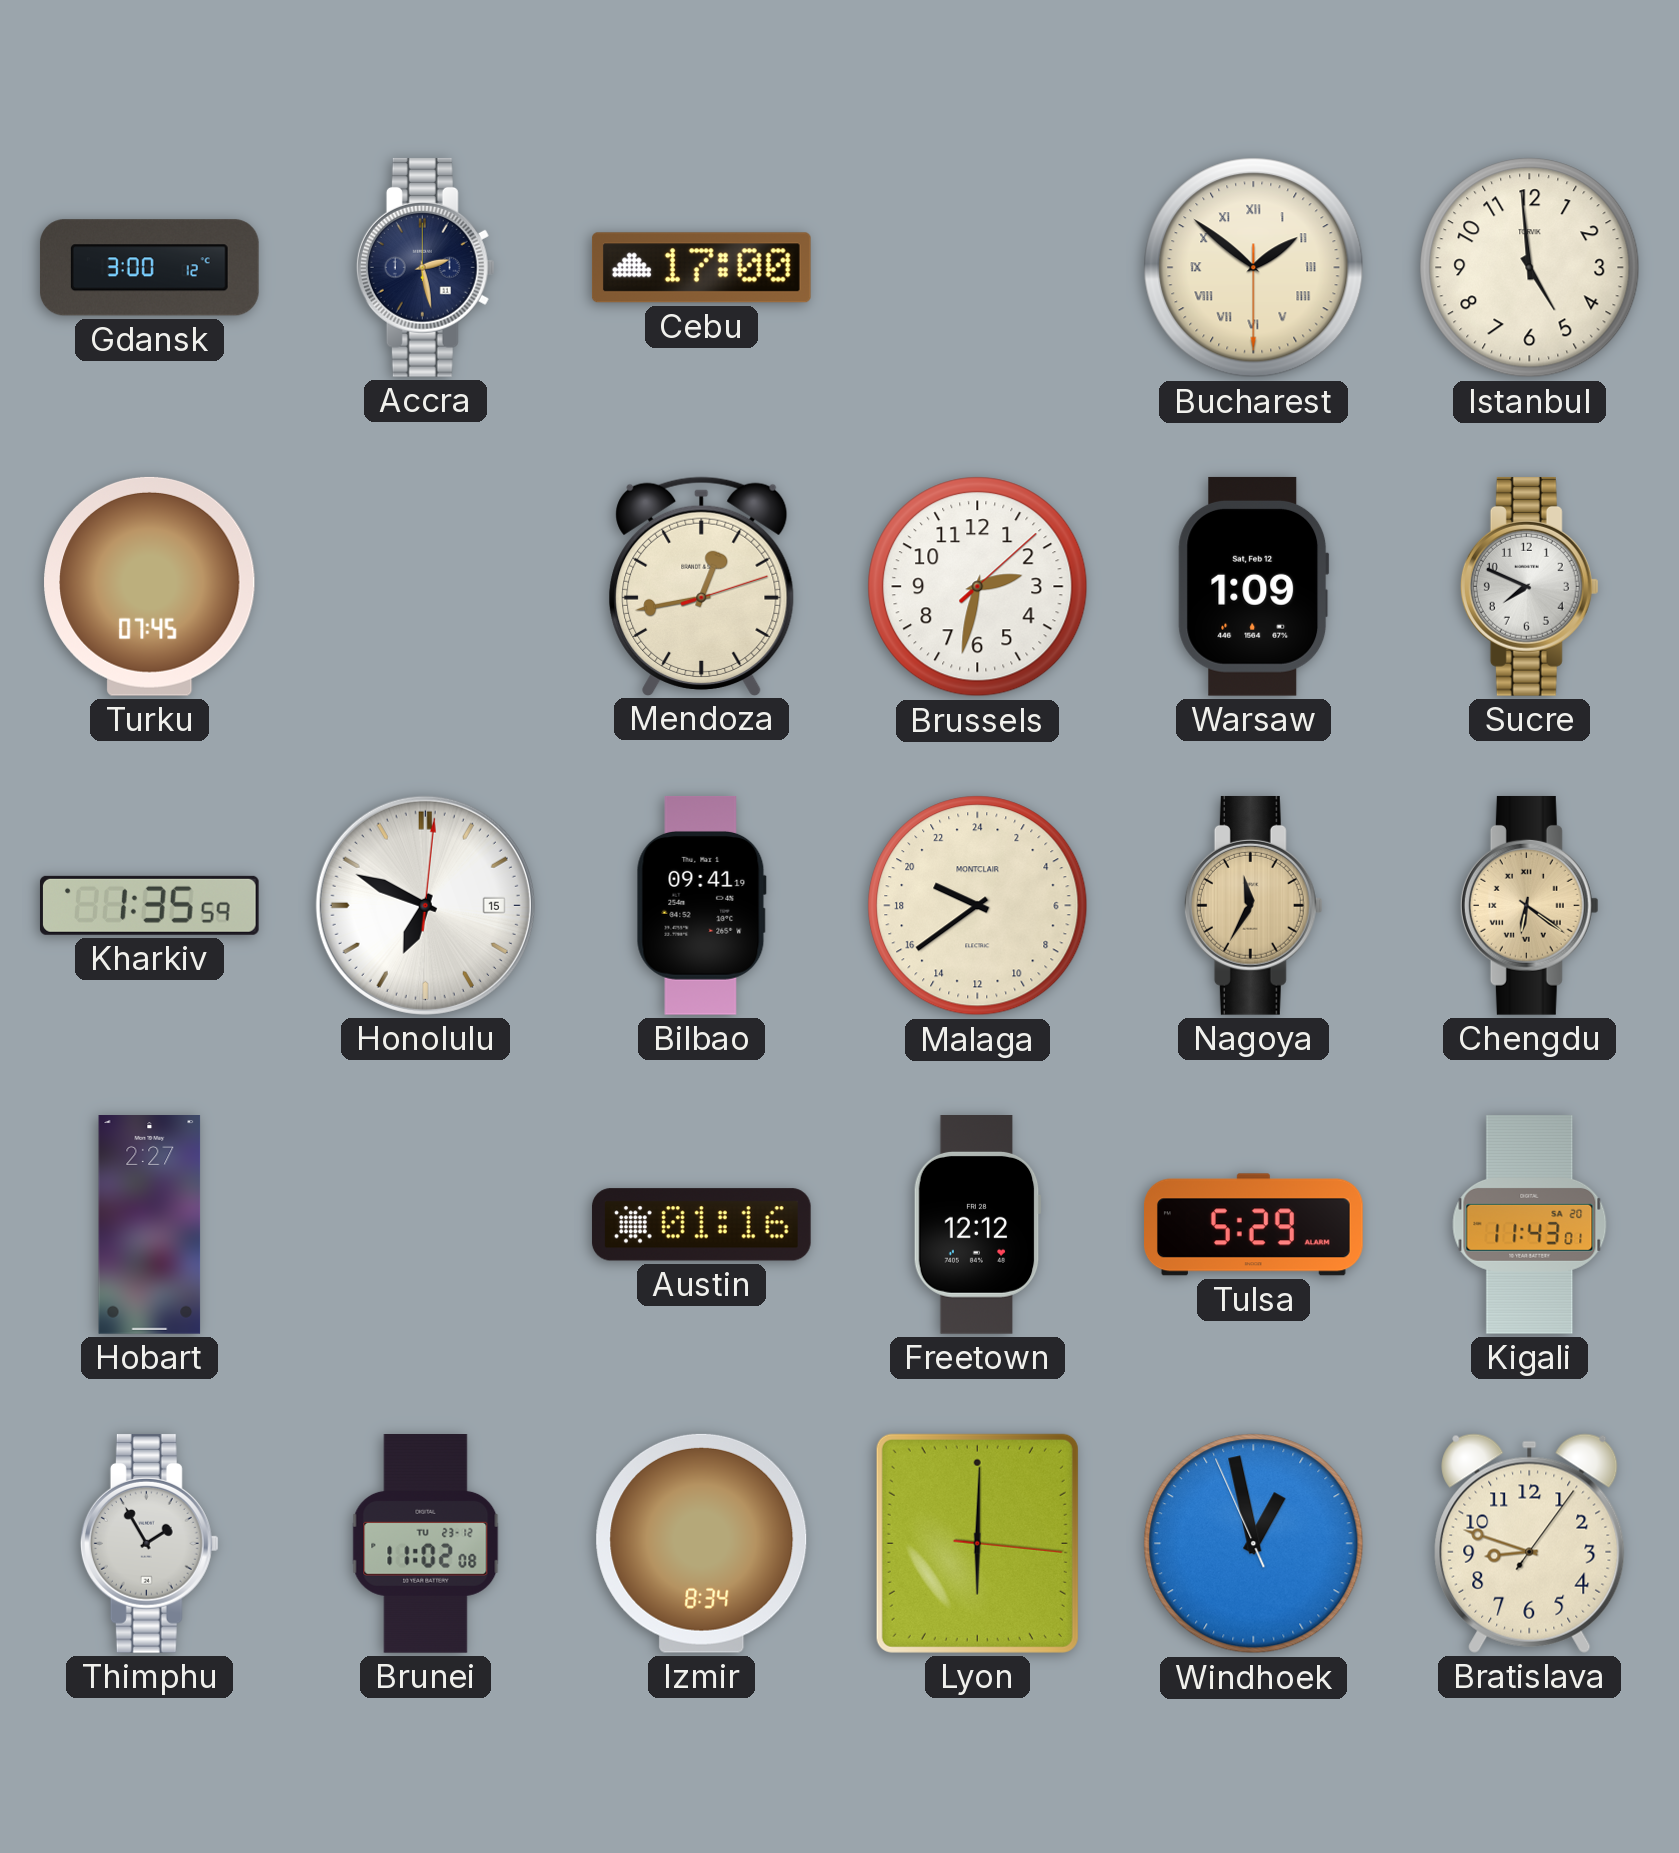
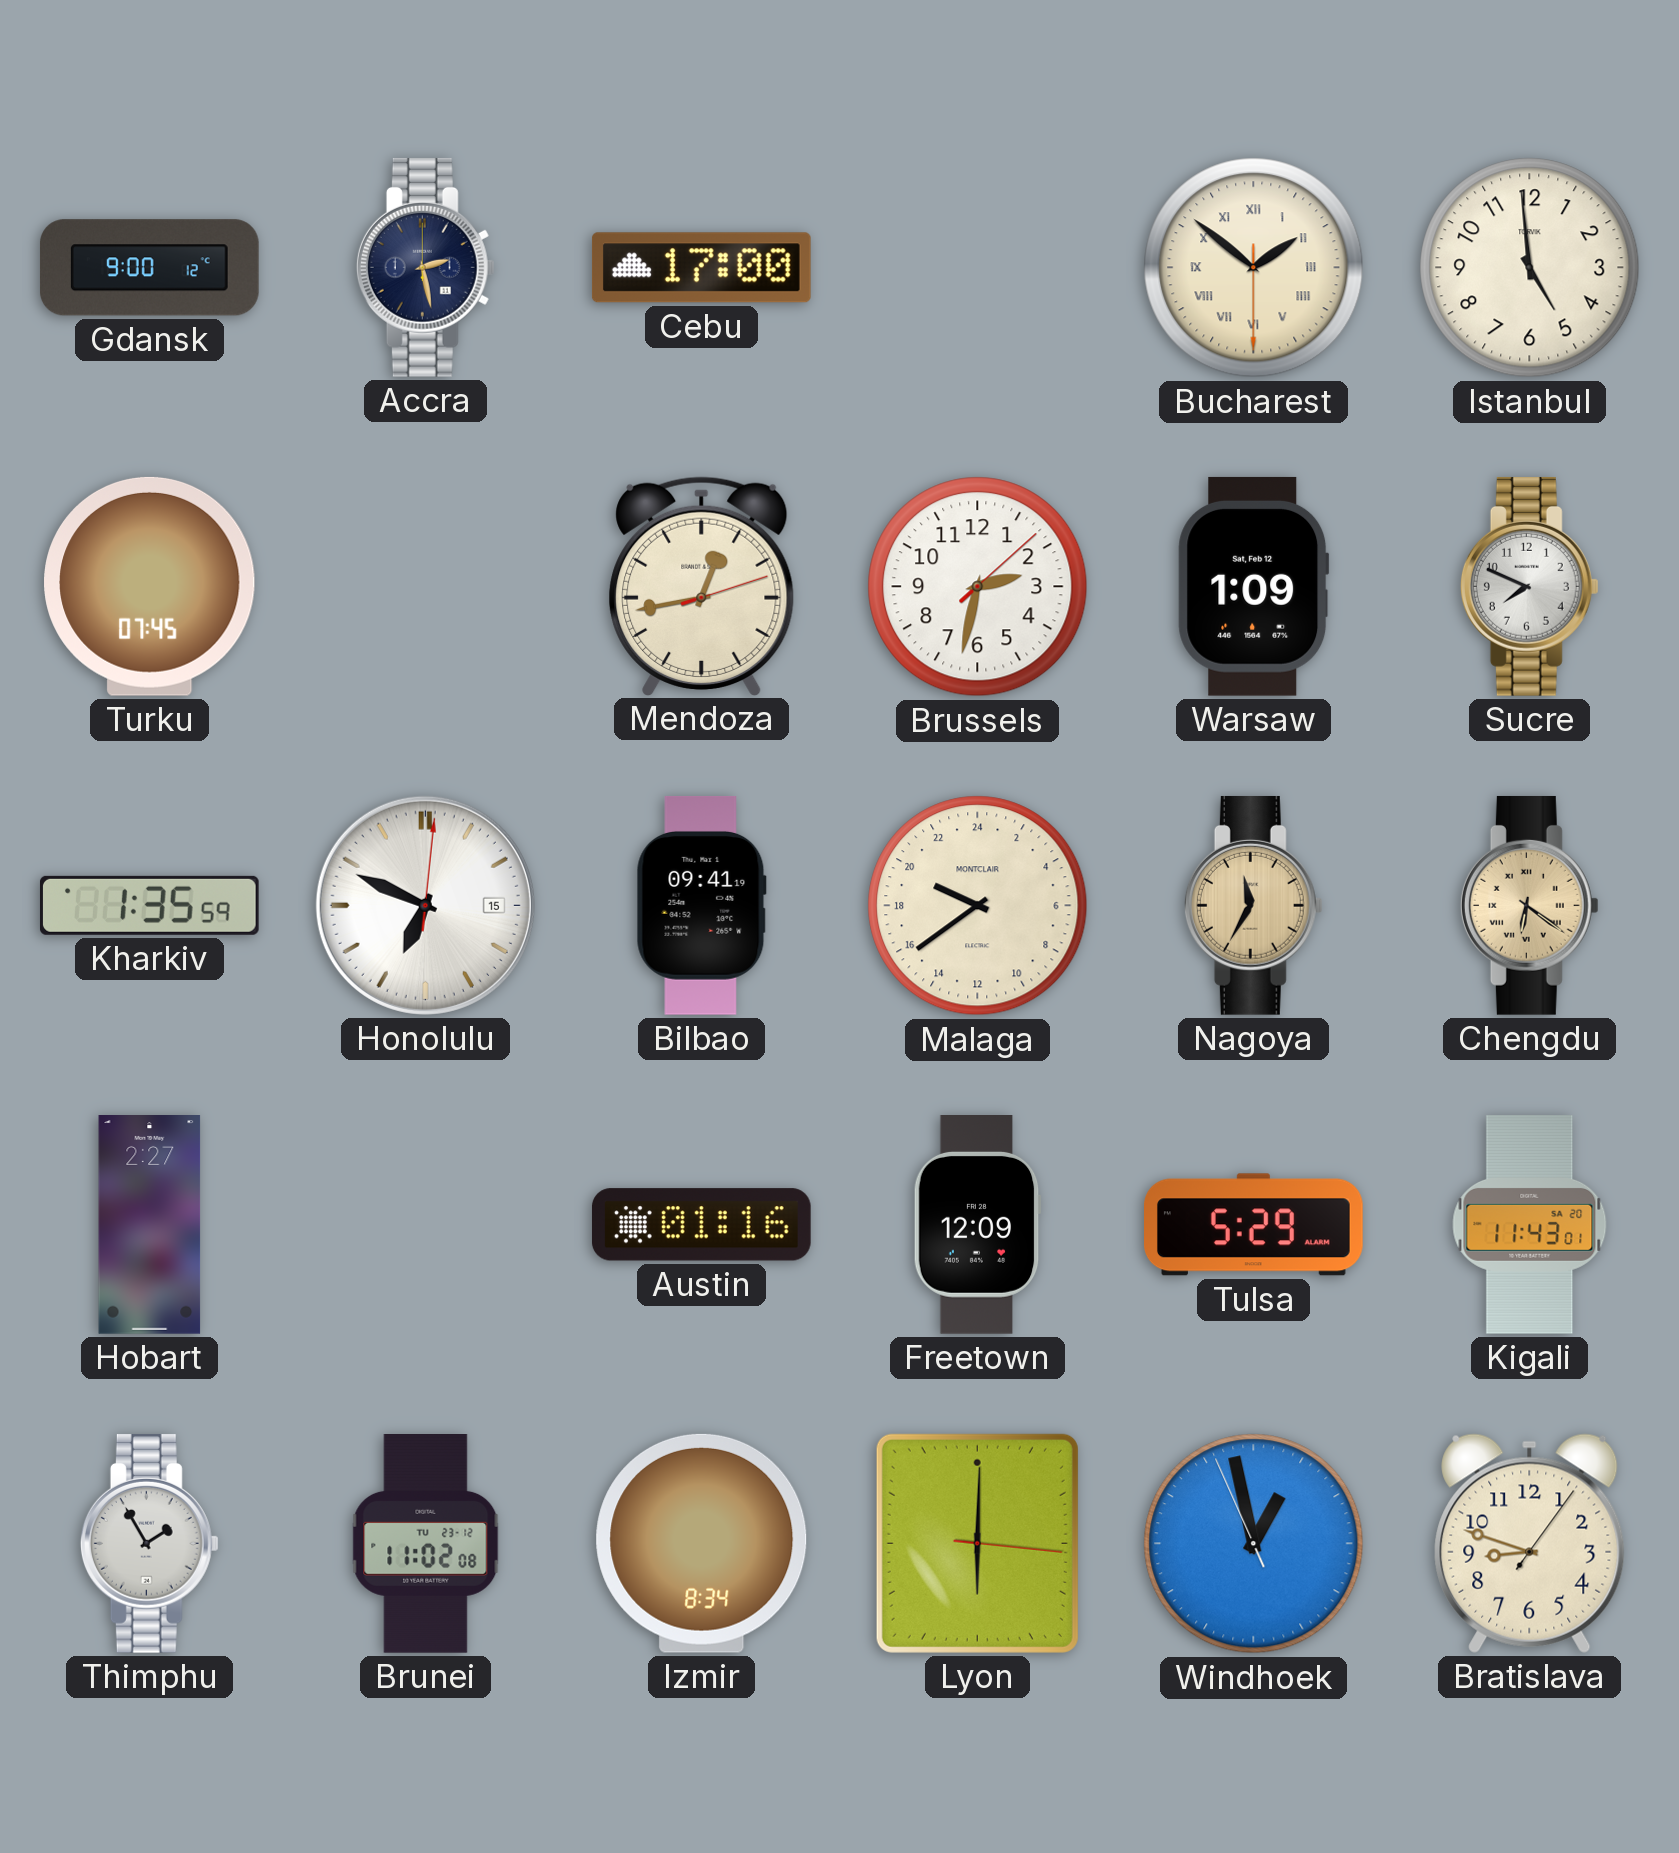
Gdansk: 3:00 -> 9:00
Freetown: 12:12 -> 12:09
